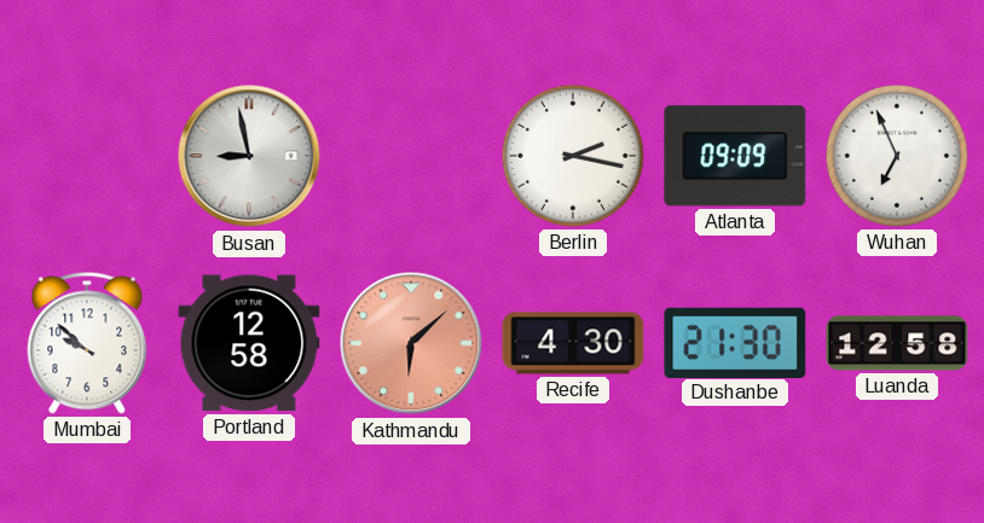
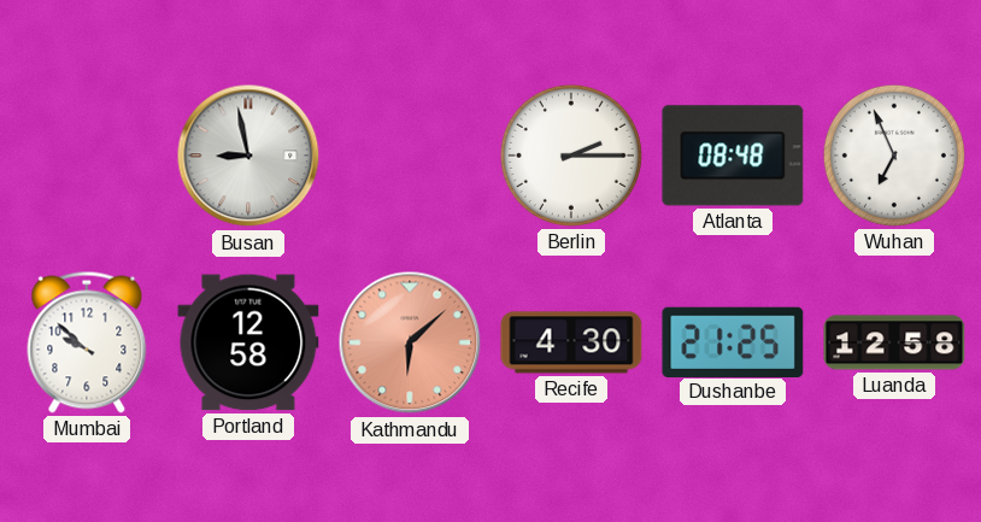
Berlin: 2:17 -> 2:15
Atlanta: 09:09 -> 08:48
Dushanbe: 21:30 -> 21:25
